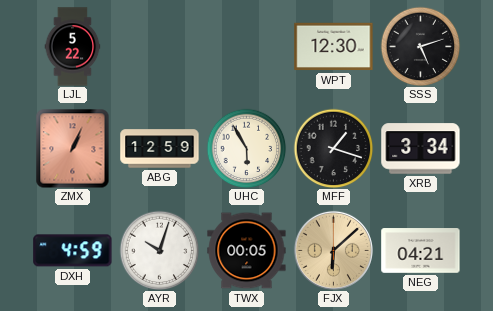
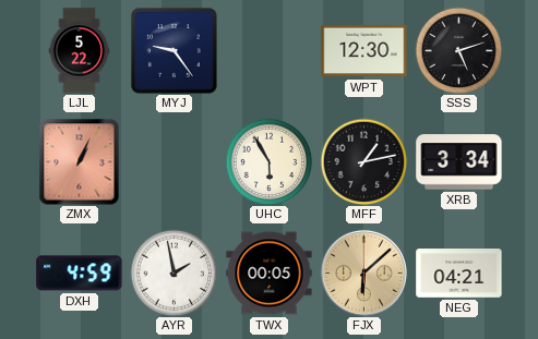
MYJ: none -> 9:24
ABG: 12:59 -> none
MFF: 1:18 -> 1:13
AYR: 10:03 -> 1:58
